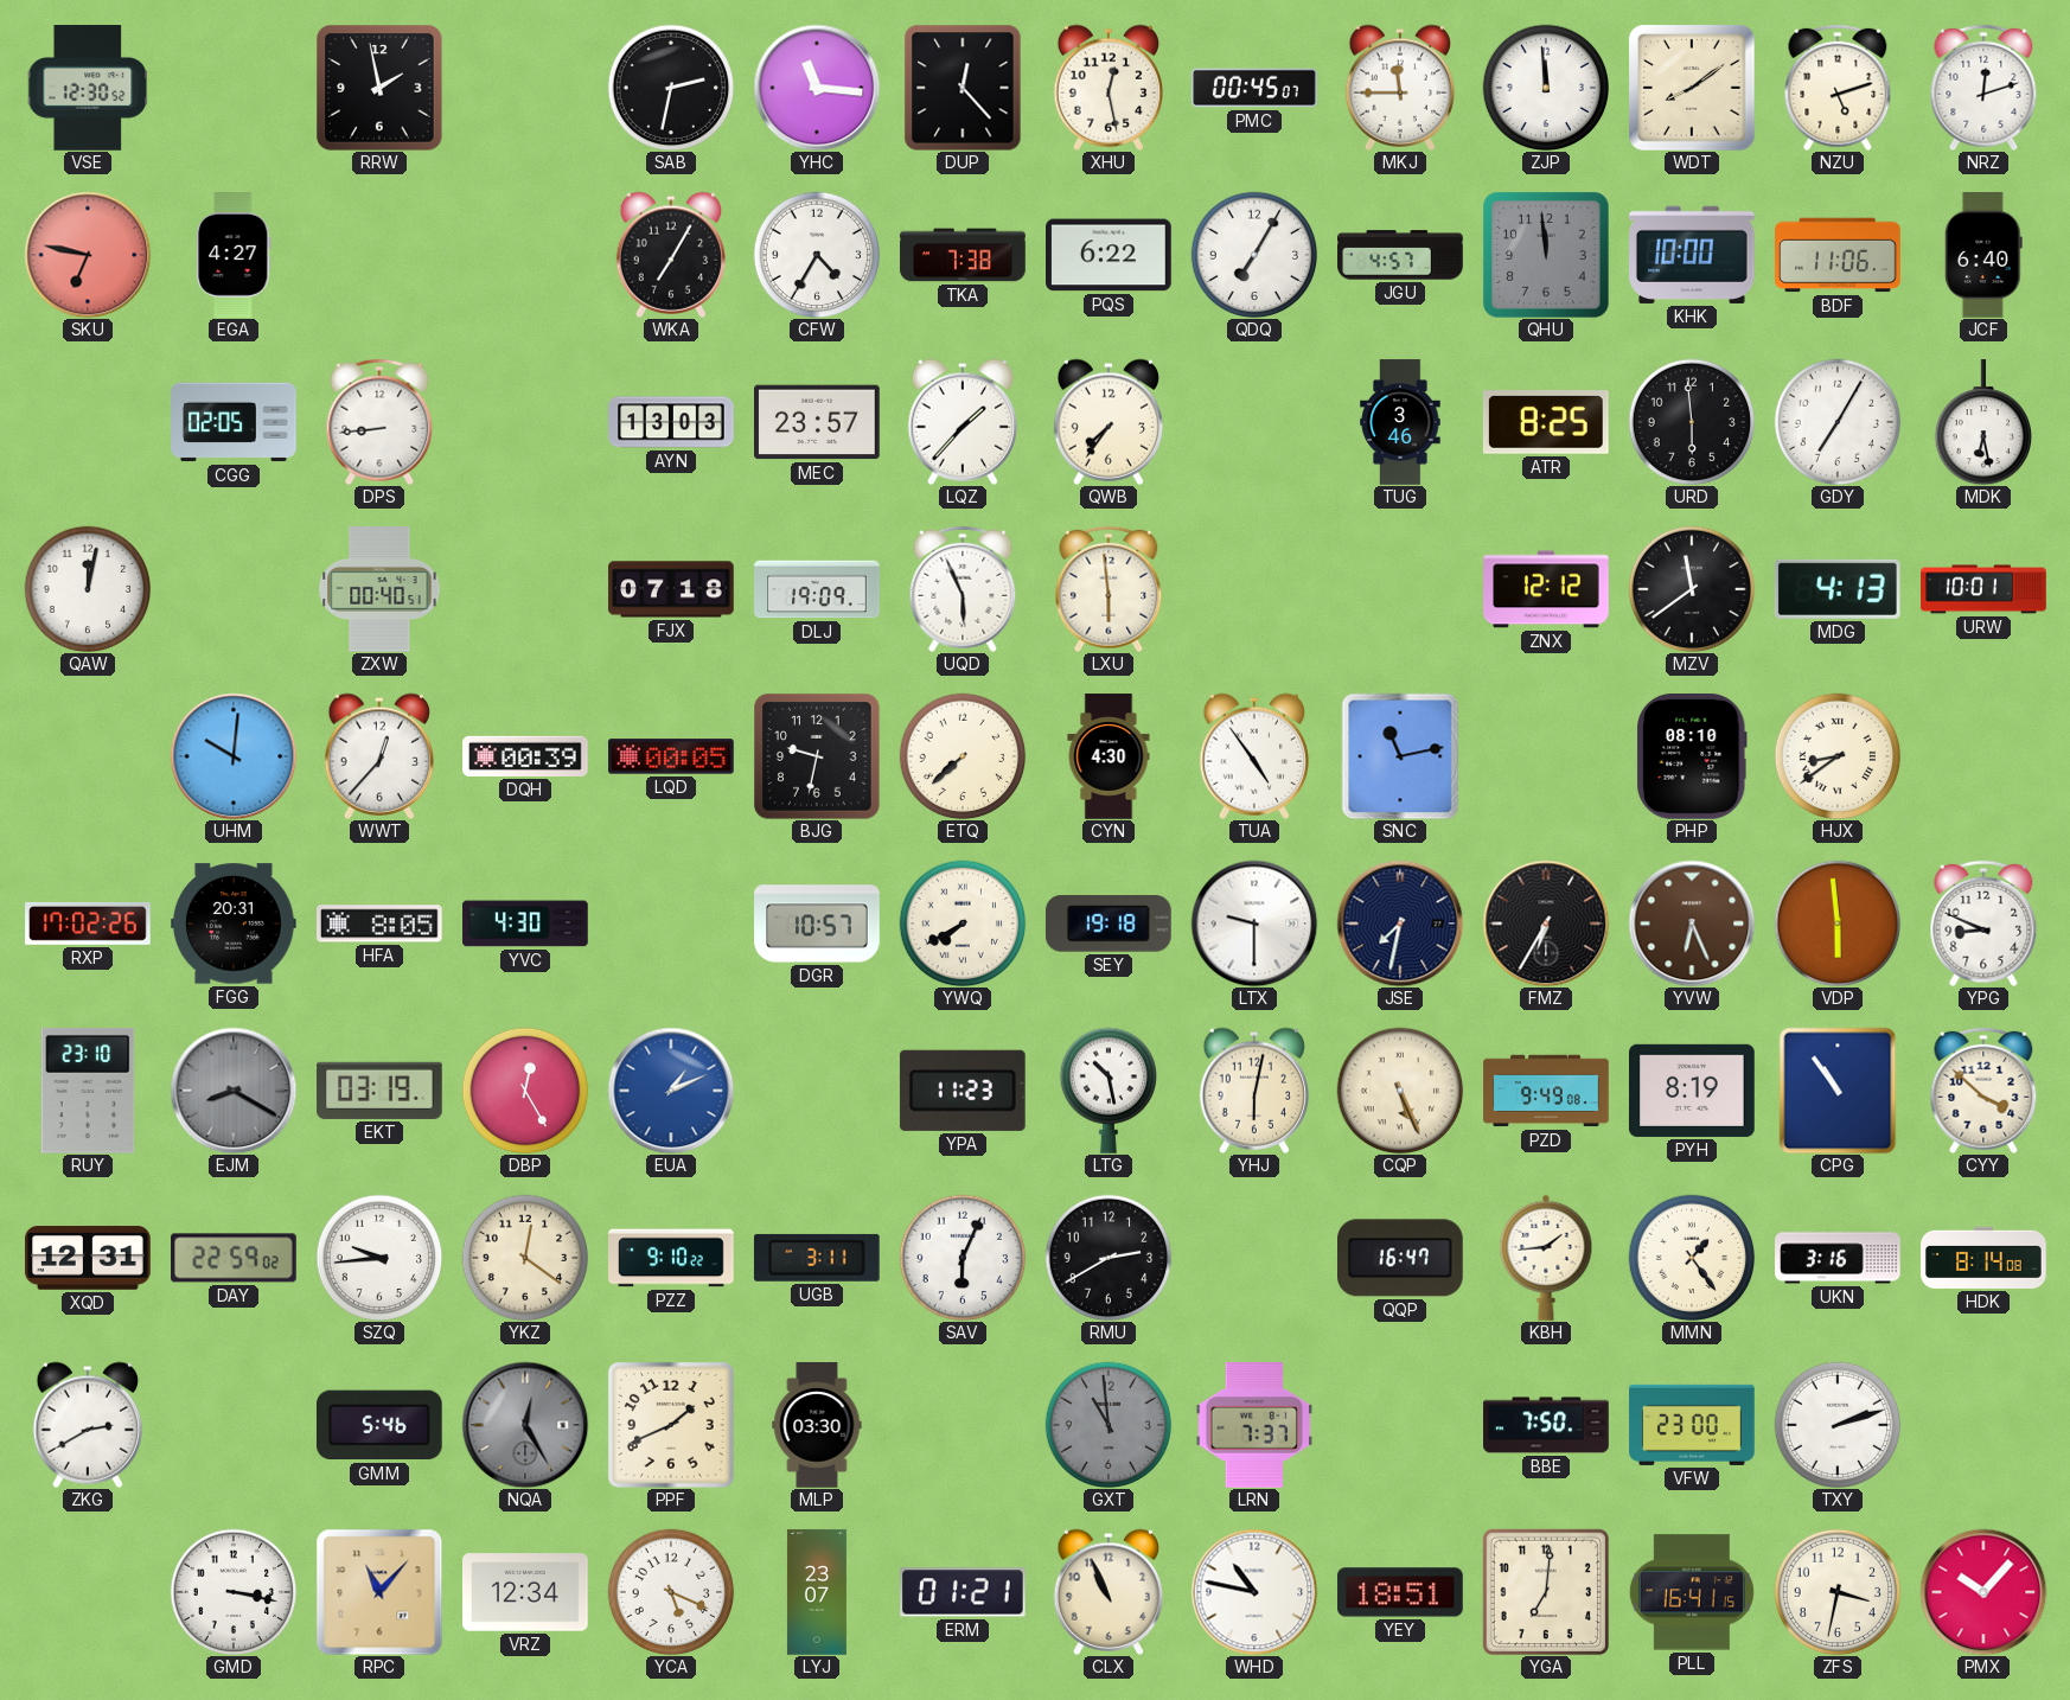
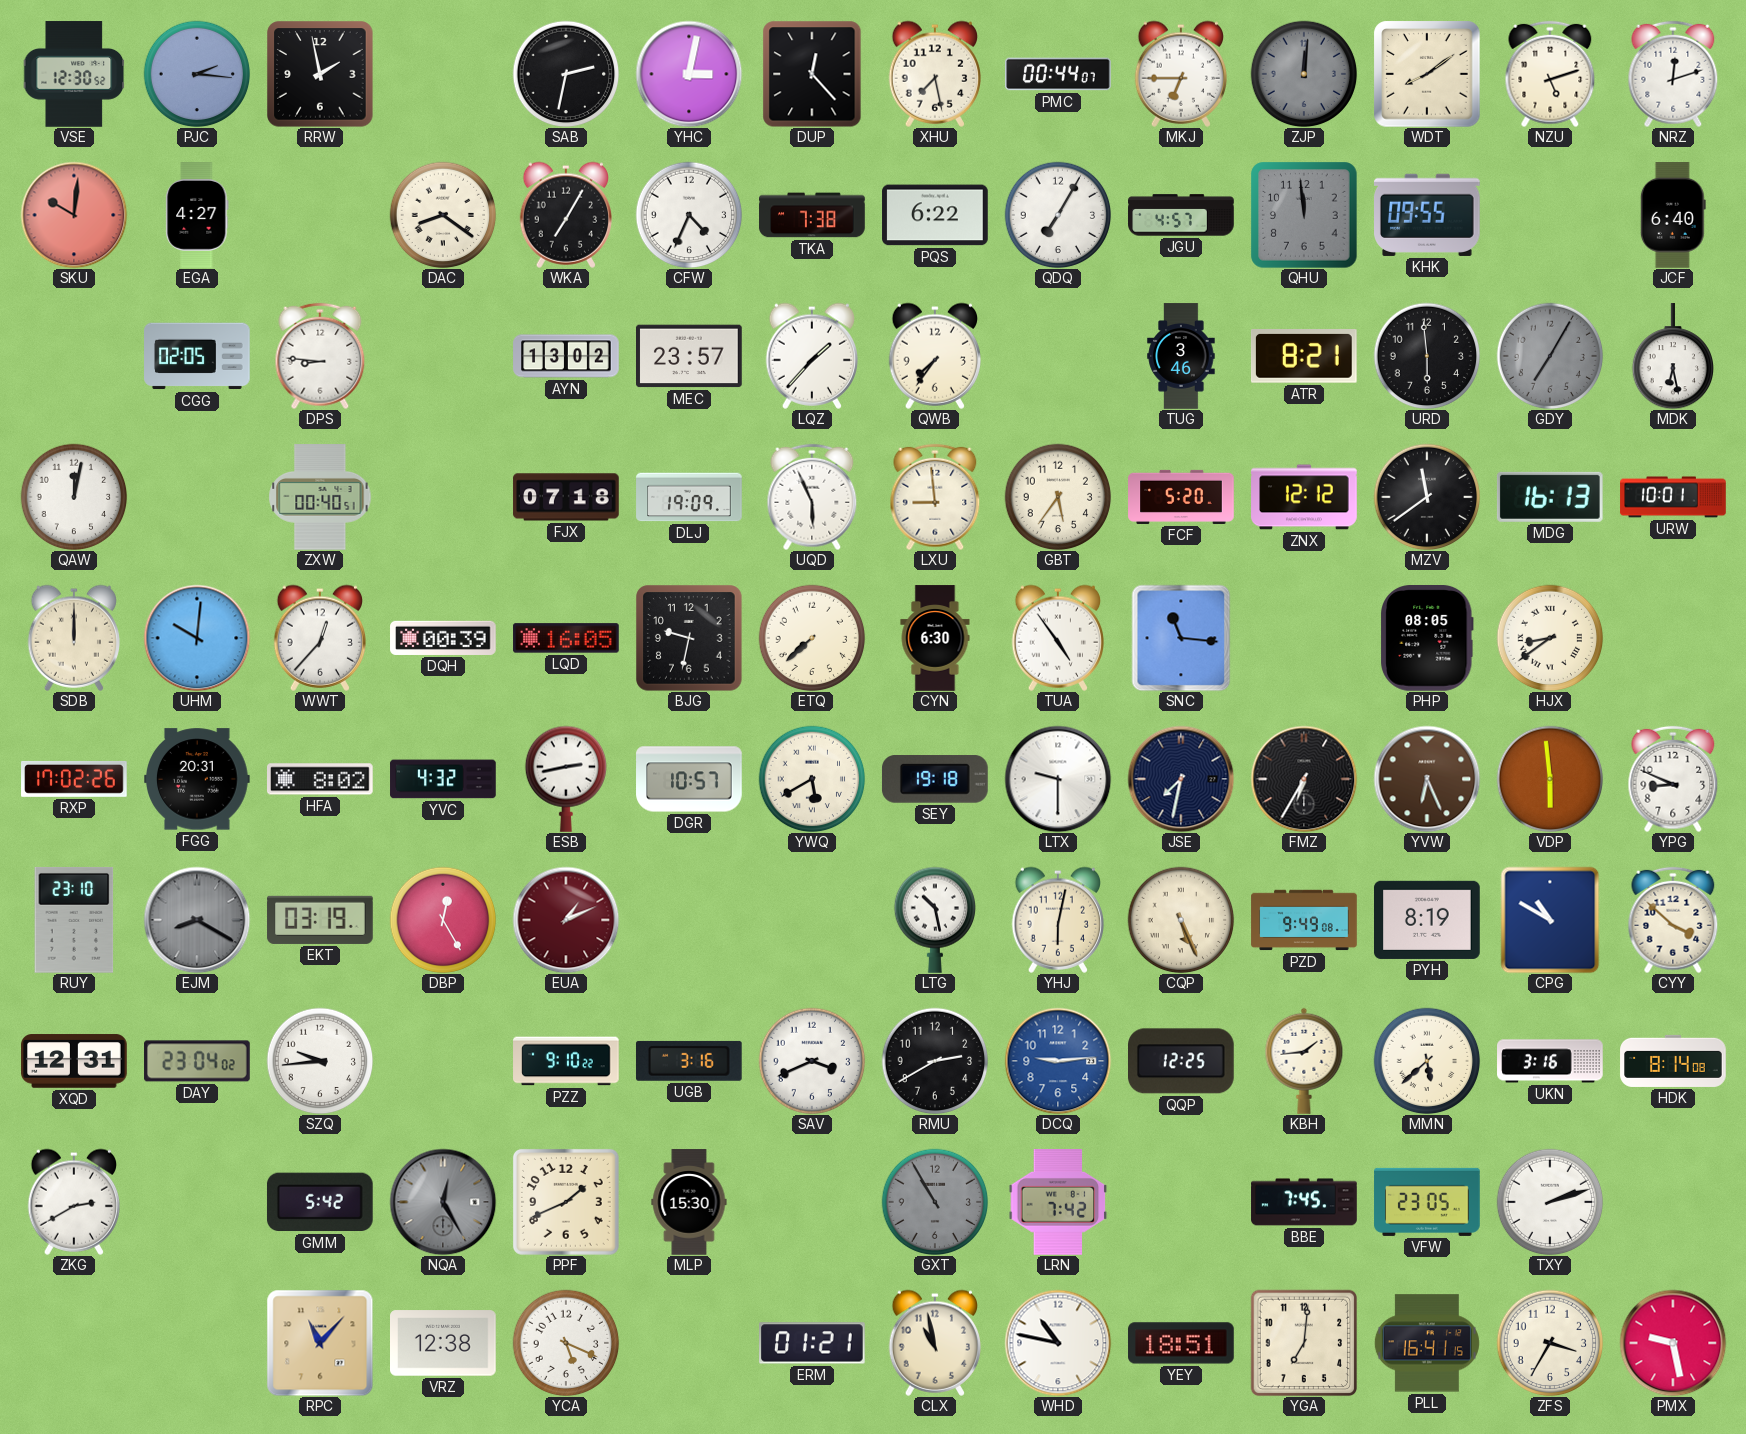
PJC: none -> 2:16
YHC: 11:16 -> 3:02
XHU: 12:28 -> 7:28
PMC: 00:45 -> 00:44
MKJ: 11:45 -> 6:45
ZJP: 11:59 -> 12:01
ZJP dial: white -> grey
SKU: 6:47 -> 10:01
DAC: none -> 8:21
CFW: 4:35 -> 4:34
KHK: 10:00 -> 09:55
BDF: 11:06 -> none
DPS: 8:44 -> 8:46
AYN: 13:03 -> 13:02
ATR: 8:25 -> 8:21
GDY dial: white -> grey
LXU: 5:59 -> 8:59
GBT: none -> 5:36
FCF: none -> 5:20
MDG: 4:13 -> 16:13
SDB: none -> 12:00
LQD: 00:05 -> 16:05
CYN: 4:30 -> 6:30
SNC: 11:13 -> 11:16
PHP: 08:10 -> 08:05
HFA: 8:05 -> 8:02
YVC: 4:30 -> 4:32
ESB: none -> 2:43
YWQ: 7:40 -> 5:40
EUA dial: blue -> burgundy
YPA: 11:23 -> none
CPG: 10:54 -> 10:50
DAY: 22:59 -> 23:04
YKZ: 12:21 -> none
UGB: 3:11 -> 3:16
SAV: 6:04 -> 3:41
DCQ: none -> 9:14
QQP: 16:47 -> 12:25
MMN: 1:24 -> 5:38
GMM: 5:46 -> 5:42
MLP: 03:30 -> 15:30
GXT: 10:59 -> 10:55
LRN: 7:37 -> 7:42
BBE: 7:50 -> 7:45
VFW: 23:00 -> 23:05
GMD: 3:17 -> none
VRZ: 12:34 -> 12:38
LYJ: 23:07 -> none
CLX: 10:56 -> 10:58
ZFS: 3:32 -> 3:35
PMX: 10:07 -> 9:28
